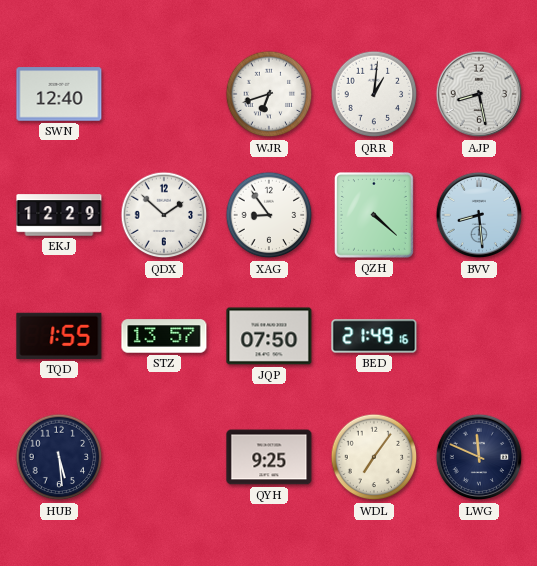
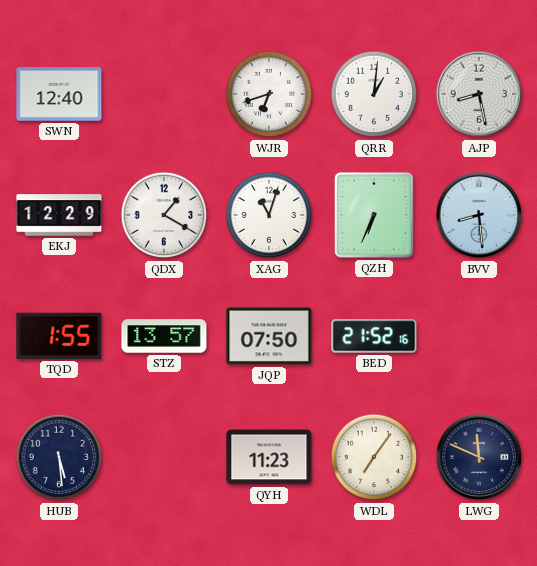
QDX: 1:52 -> 1:20
XAG: 8:54 -> 11:03
QZH: 4:22 -> 6:34
BED: 21:49 -> 21:52
QYH: 9:25 -> 11:23
